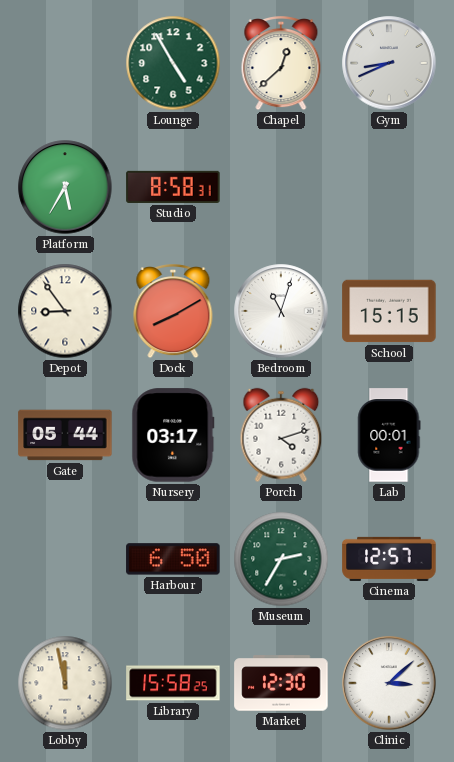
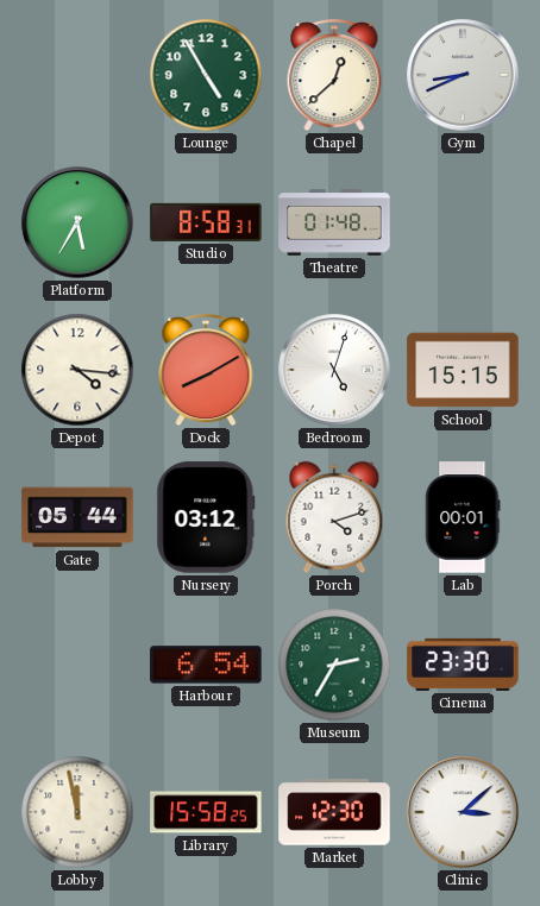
Theatre: none -> 01:48
Depot: 8:54 -> 4:16
Bedroom: 11:03 -> 5:03
Nursery: 03:17 -> 03:12
Harbour: 6:50 -> 6:54
Cinema: 12:57 -> 23:30
